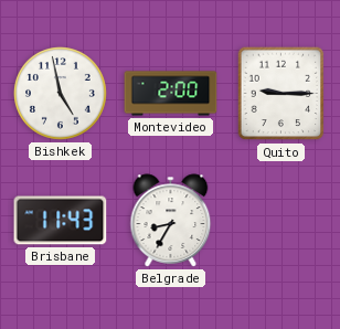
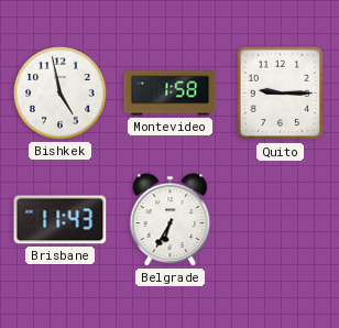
Montevideo: 2:00 -> 1:58
Belgrade: 8:35 -> 6:35
